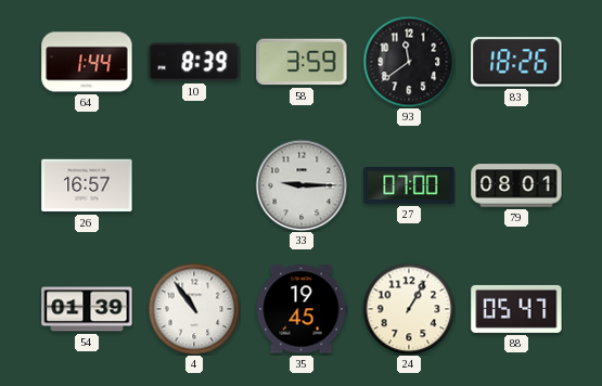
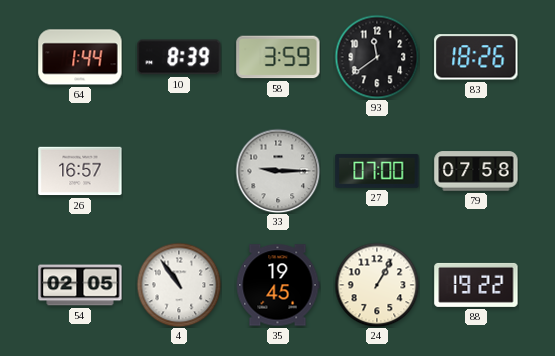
79: 08:01 -> 07:58
54: 01:39 -> 02:05
88: 05:47 -> 19:22
